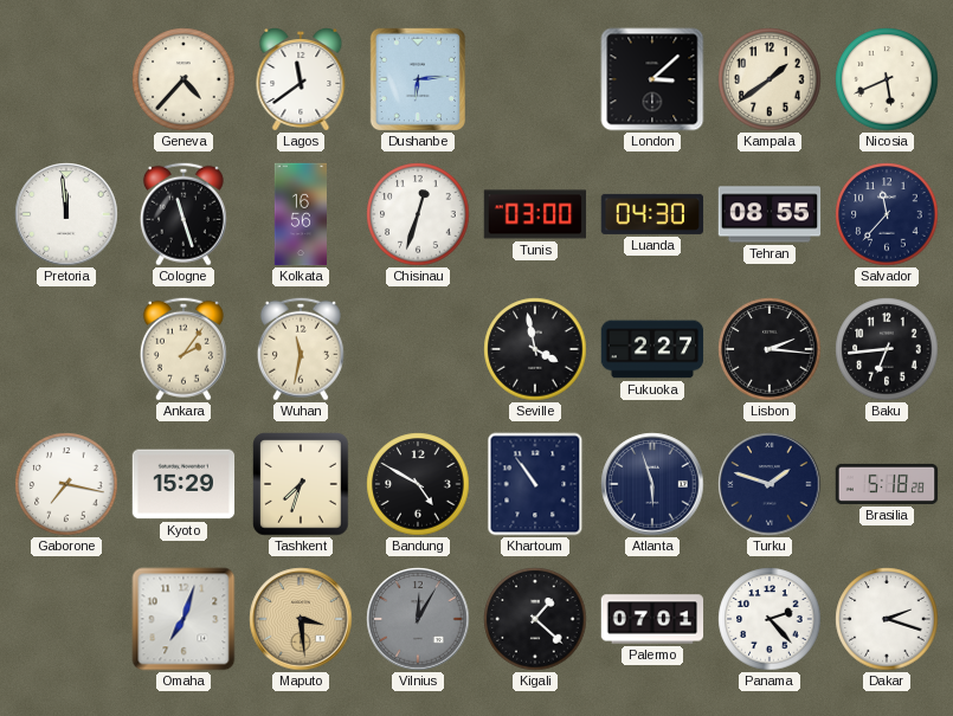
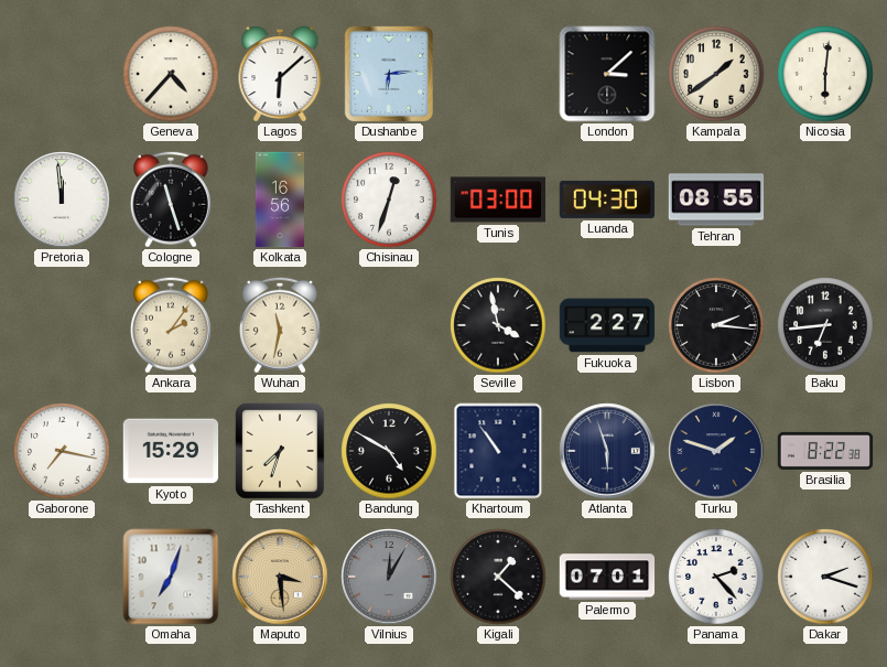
Lagos: 11:39 -> 6:08
Nicosia: 5:41 -> 6:01
Salvador: 11:37 -> none
Brasilia: 5:18 -> 8:22
